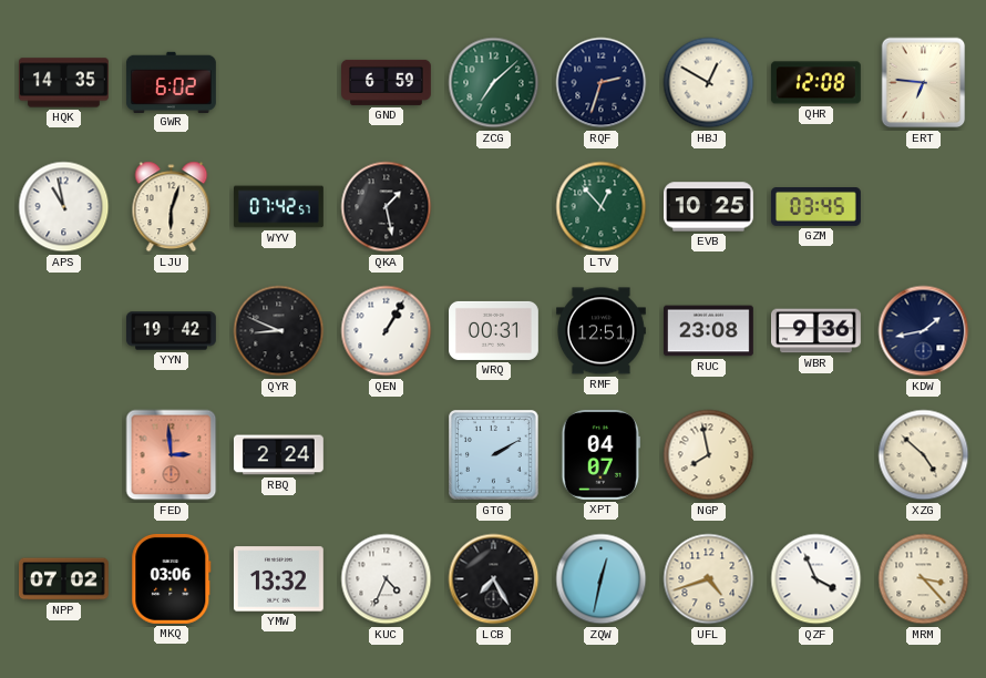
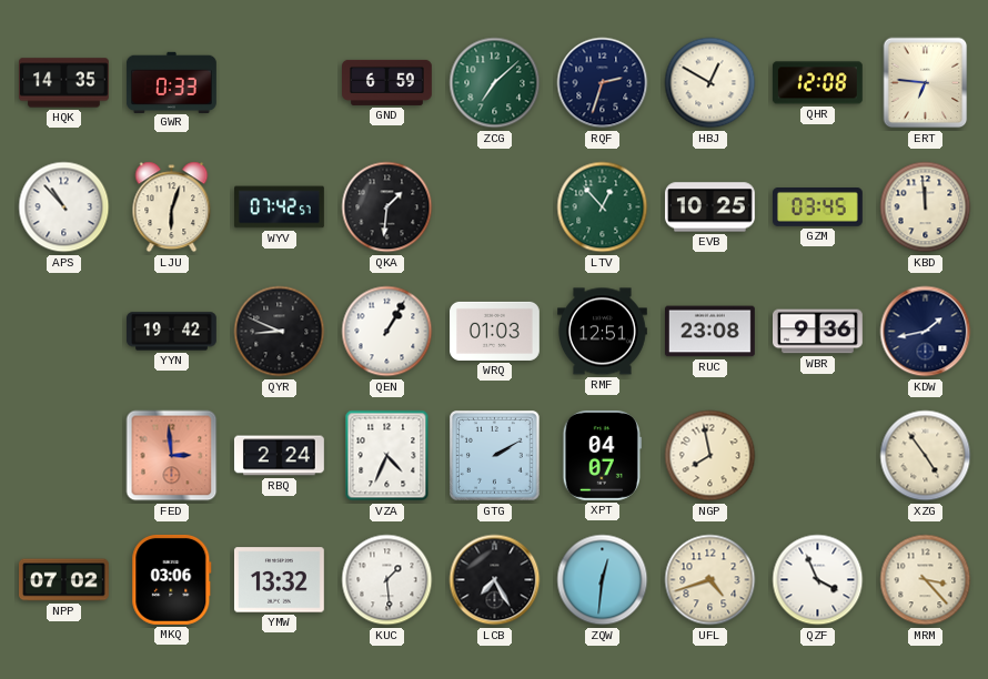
GWR: 6:02 -> 0:33
APS: 10:58 -> 10:53
QKA: 1:28 -> 1:31
KBD: none -> 11:59
WRQ: 00:31 -> 01:03
VZA: none -> 4:34
XZG: 4:52 -> 4:54
KUC: 4:34 -> 1:29
ZQW: 12:32 -> 12:31
